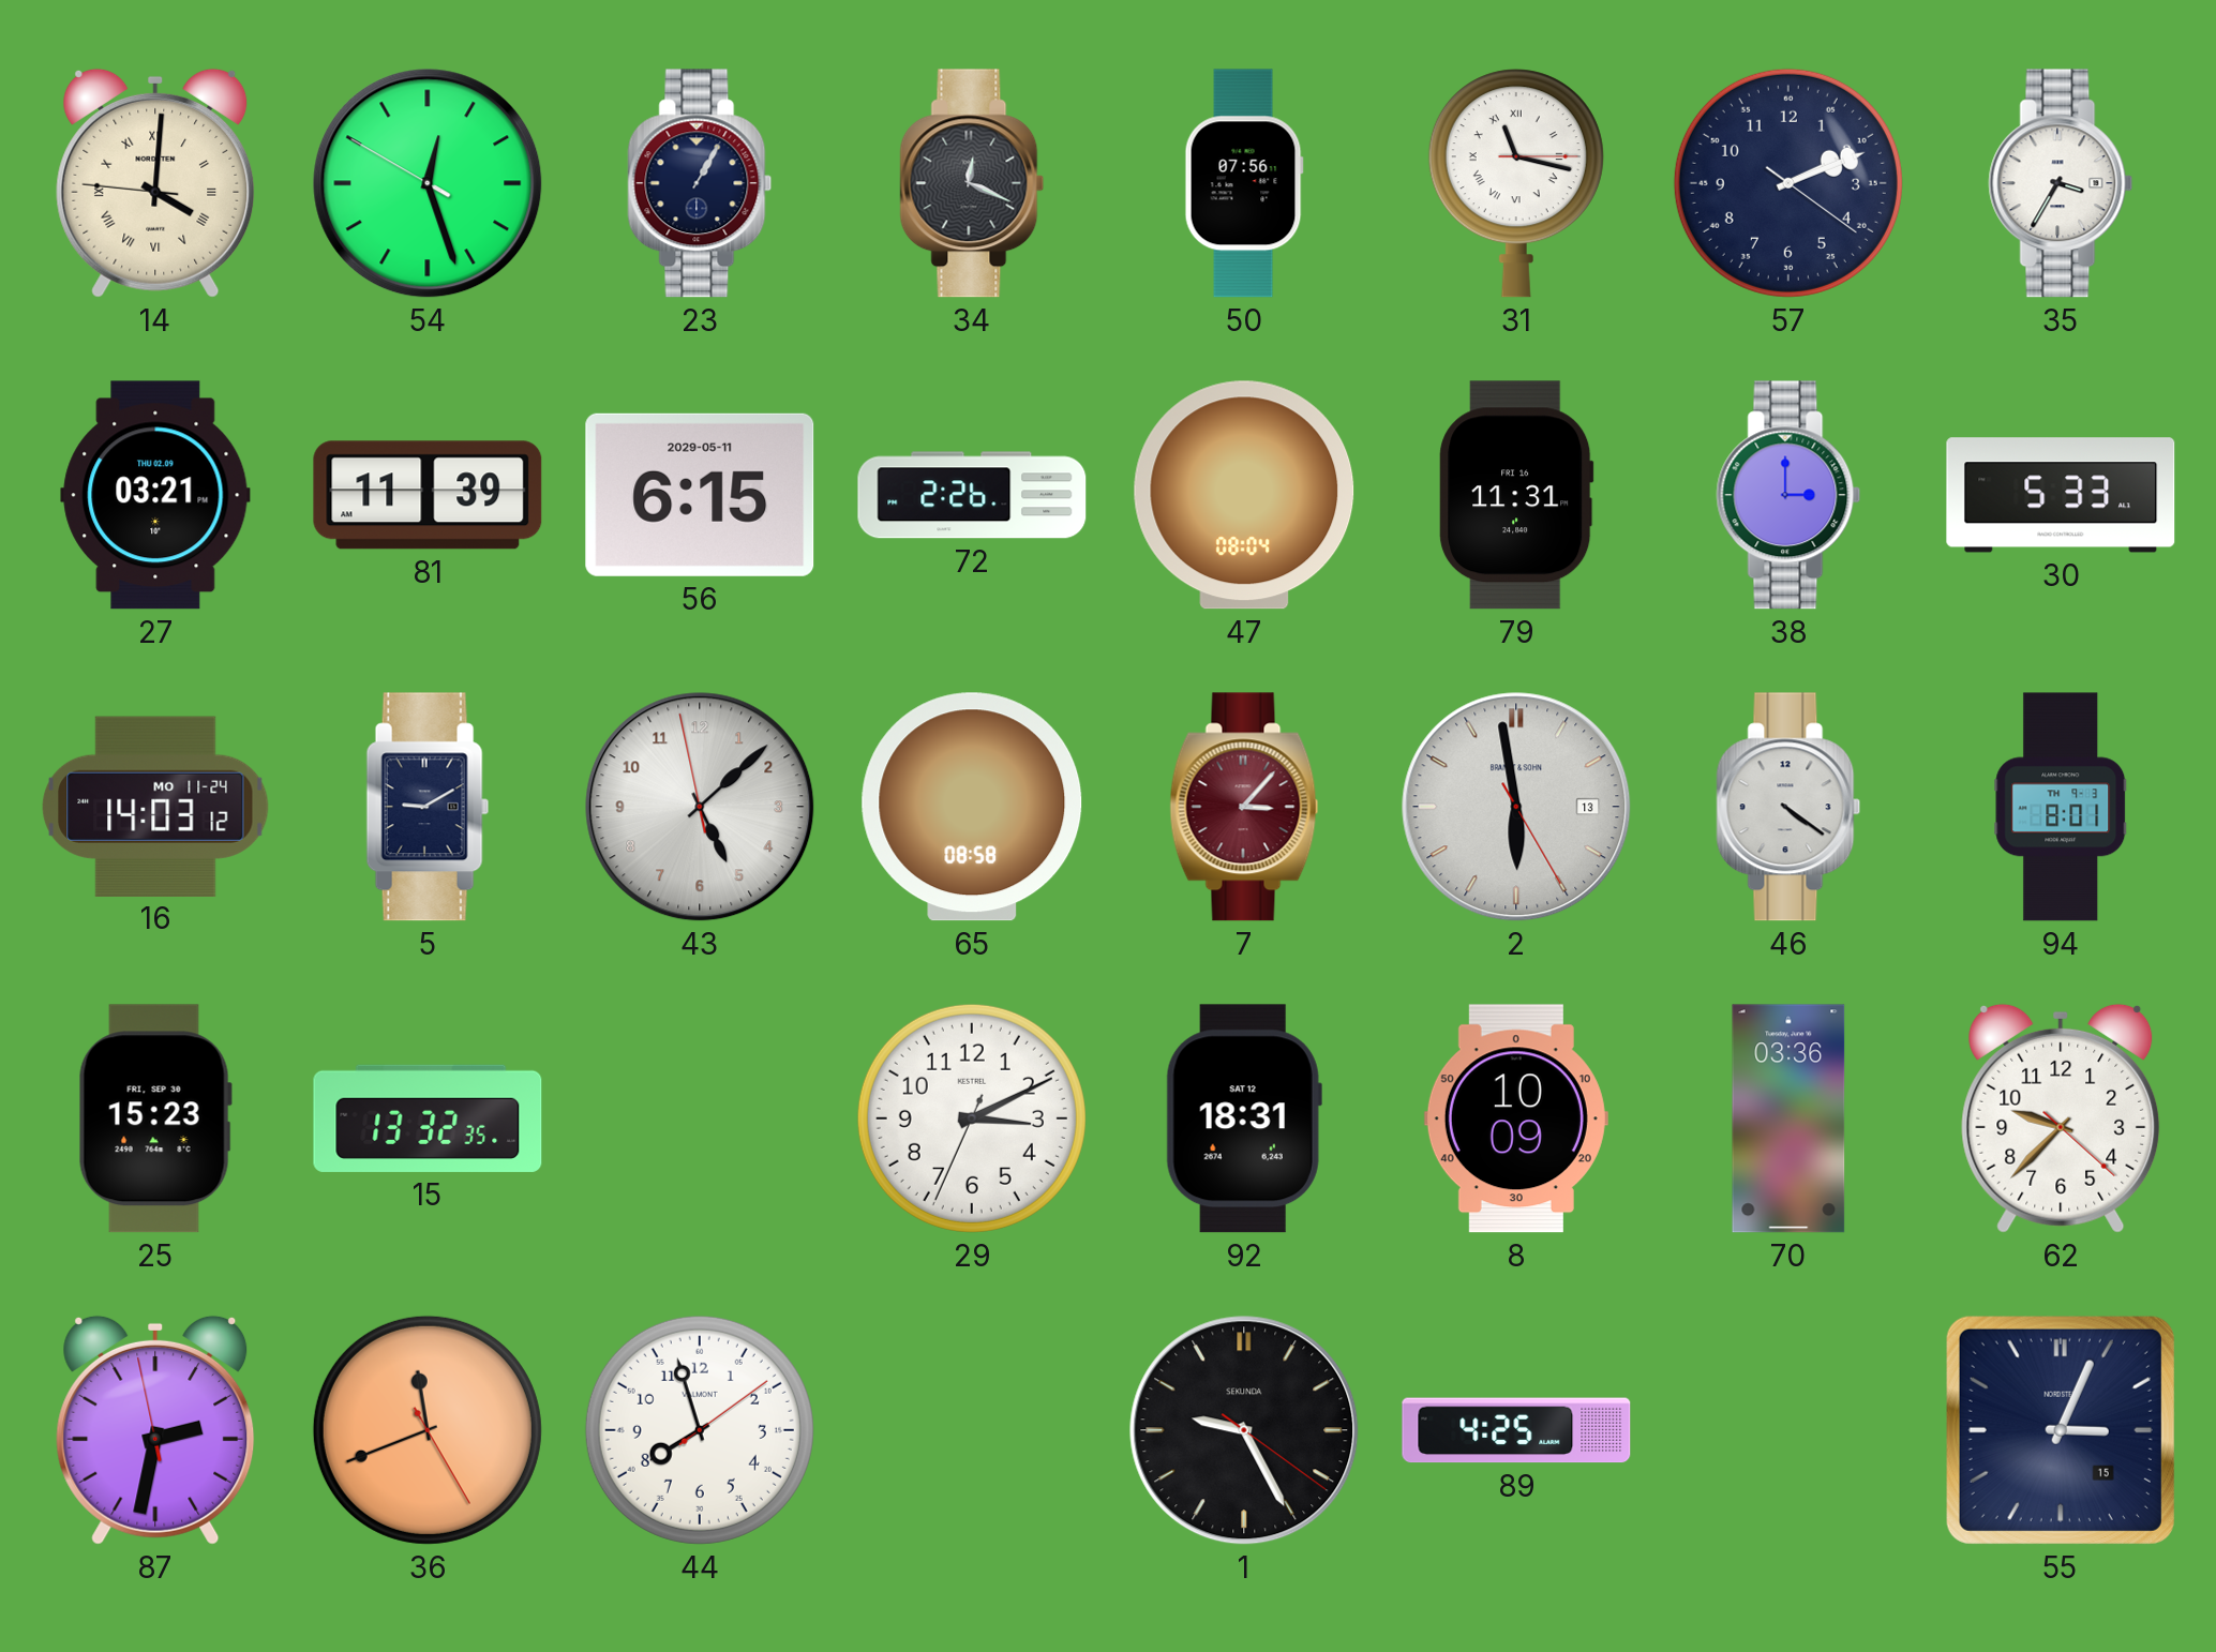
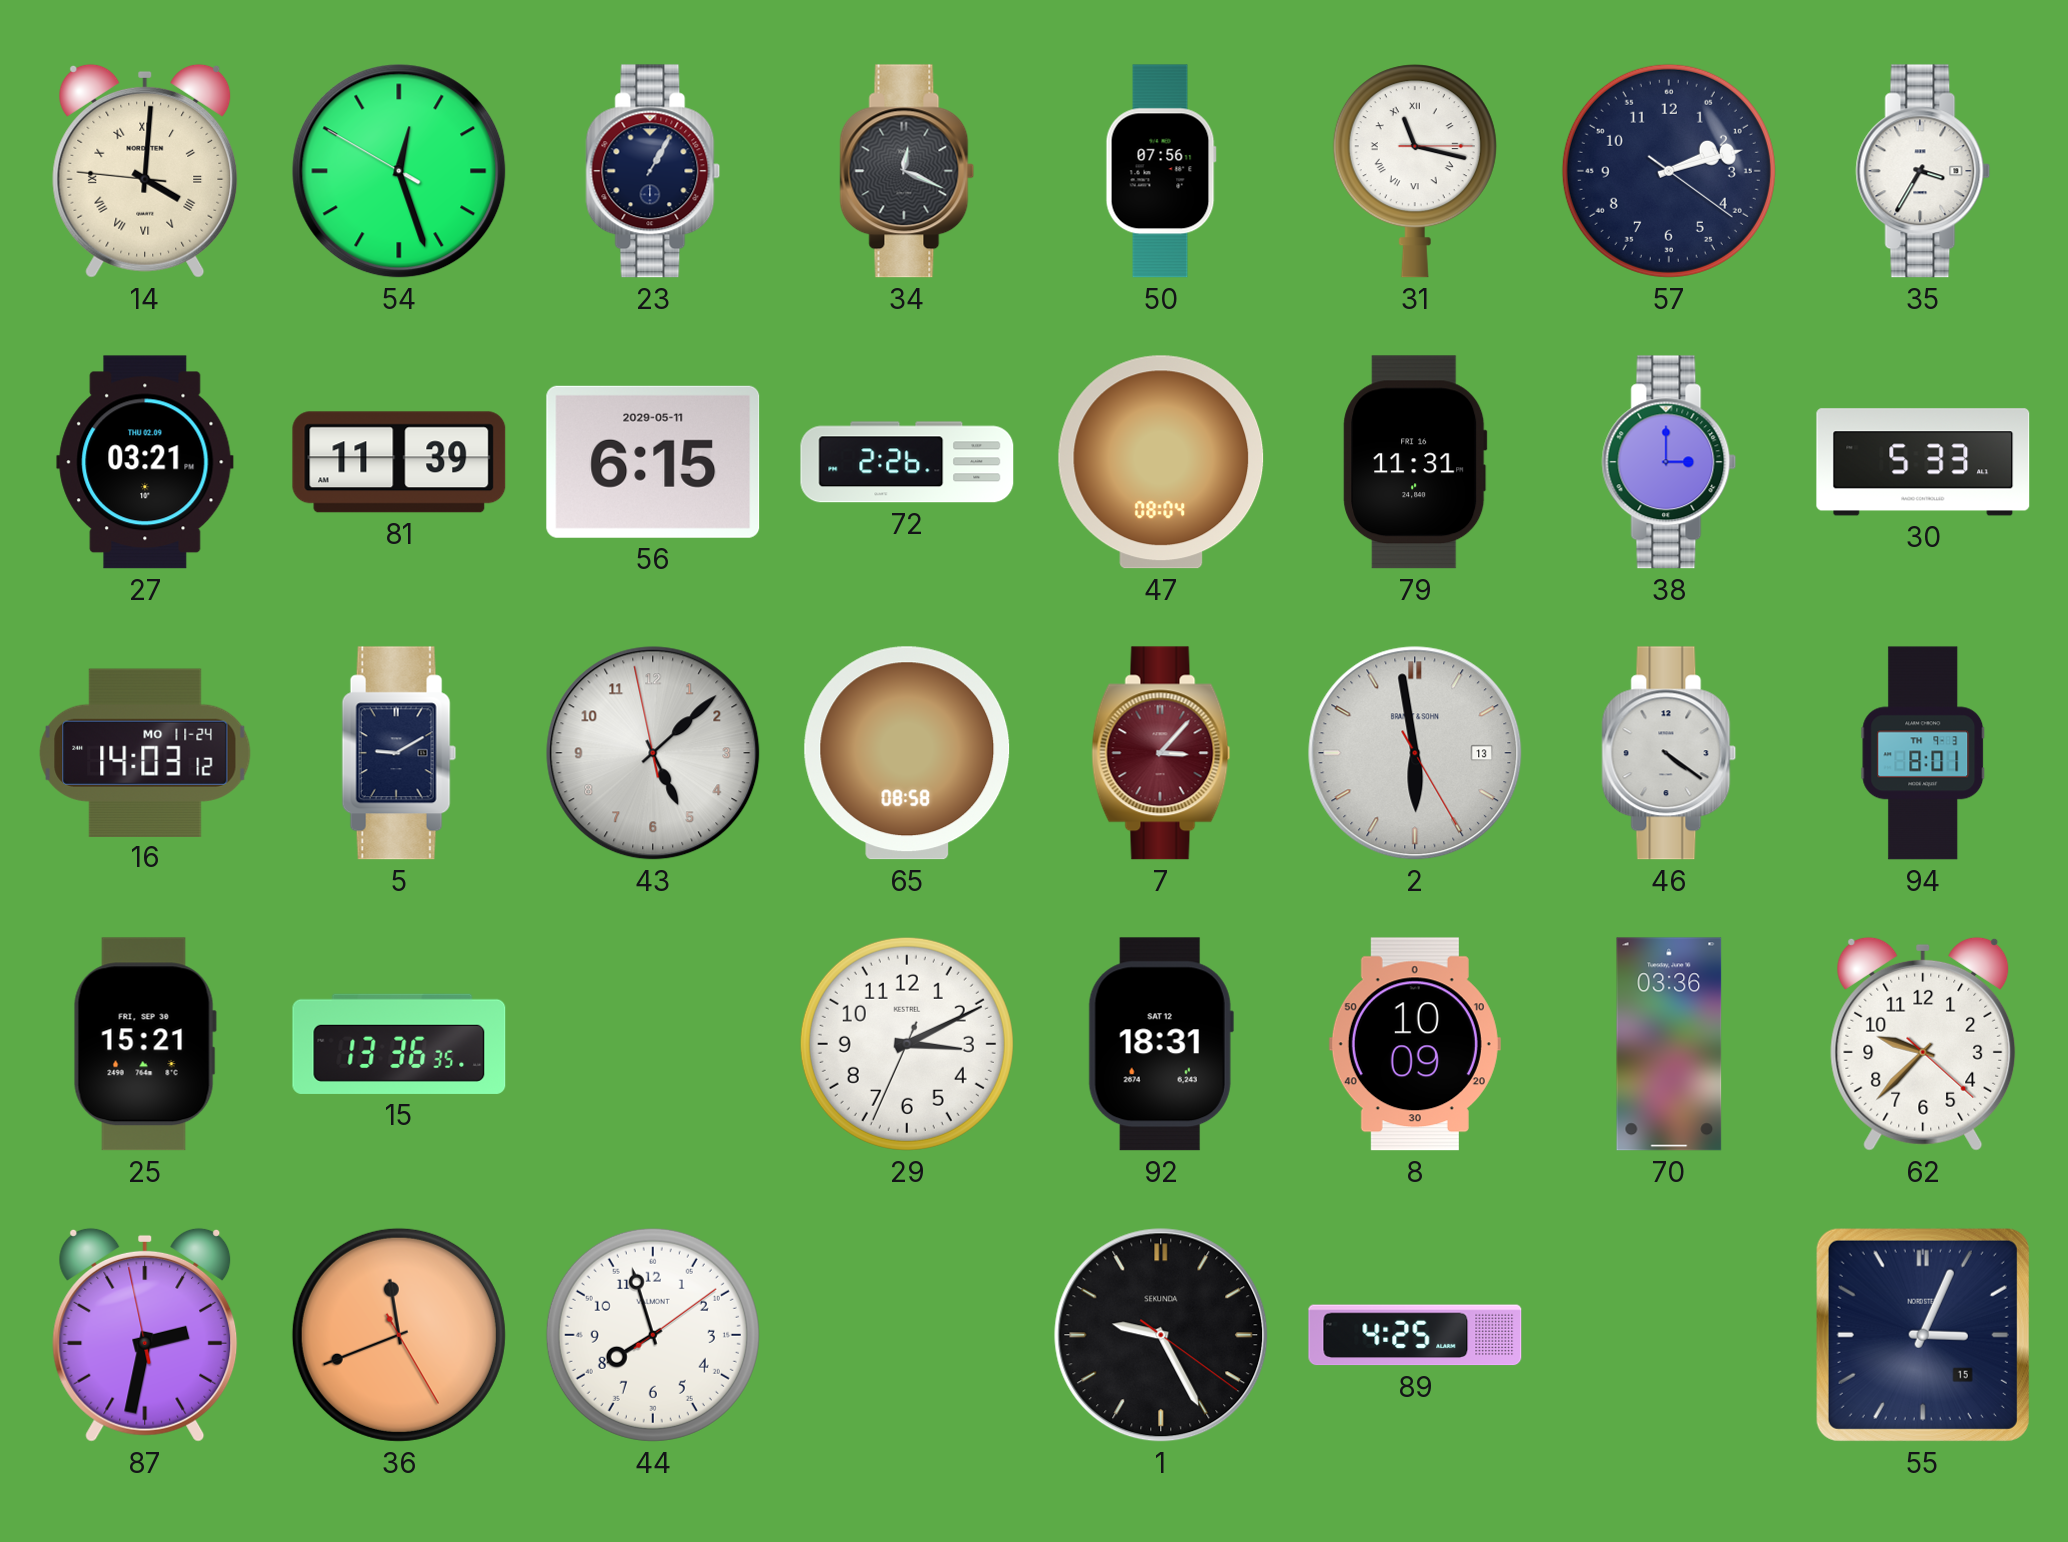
57: 2:11 -> 2:12
25: 15:23 -> 15:21
15: 13:32 -> 13:36
